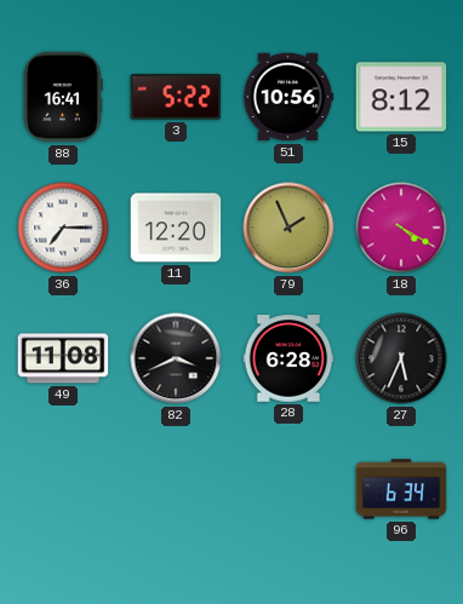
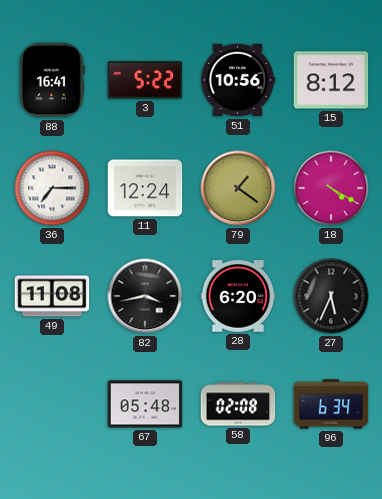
11: 12:20 -> 12:24
79: 1:56 -> 1:21
82: 3:41 -> 3:43
28: 6:28 -> 6:20
67: none -> 05:48
58: none -> 02:08
